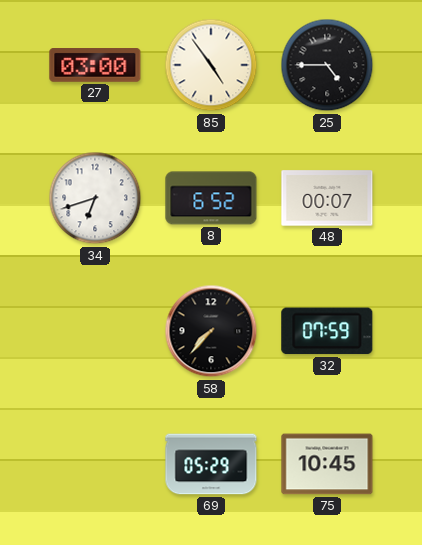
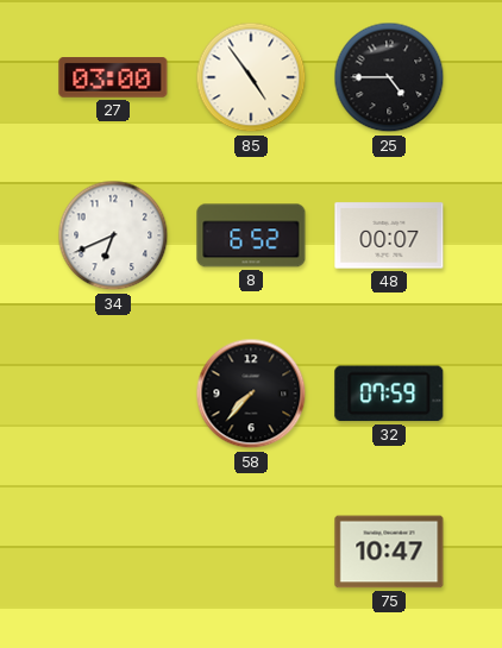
34: 6:42 -> 6:41
69: 05:29 -> none
75: 10:45 -> 10:47
